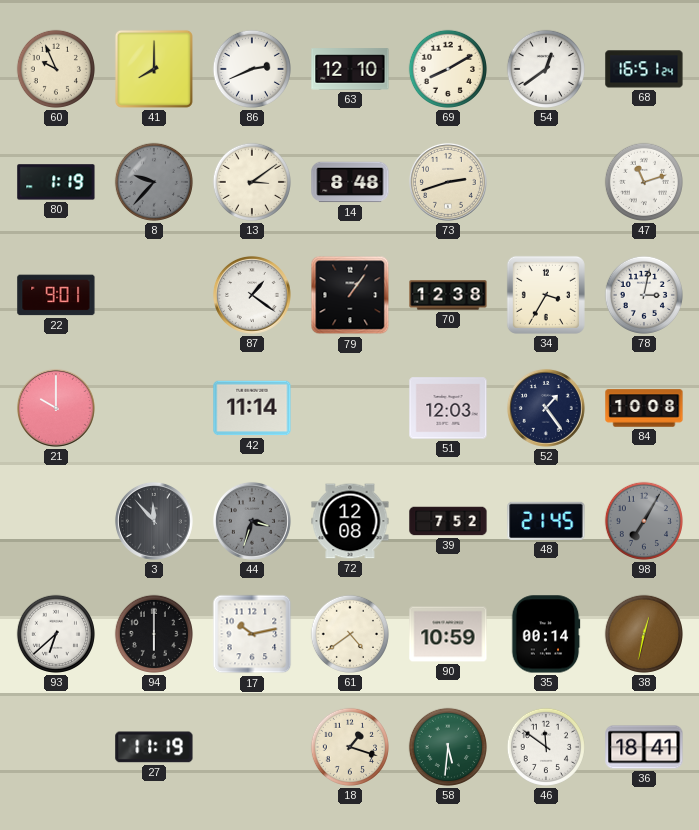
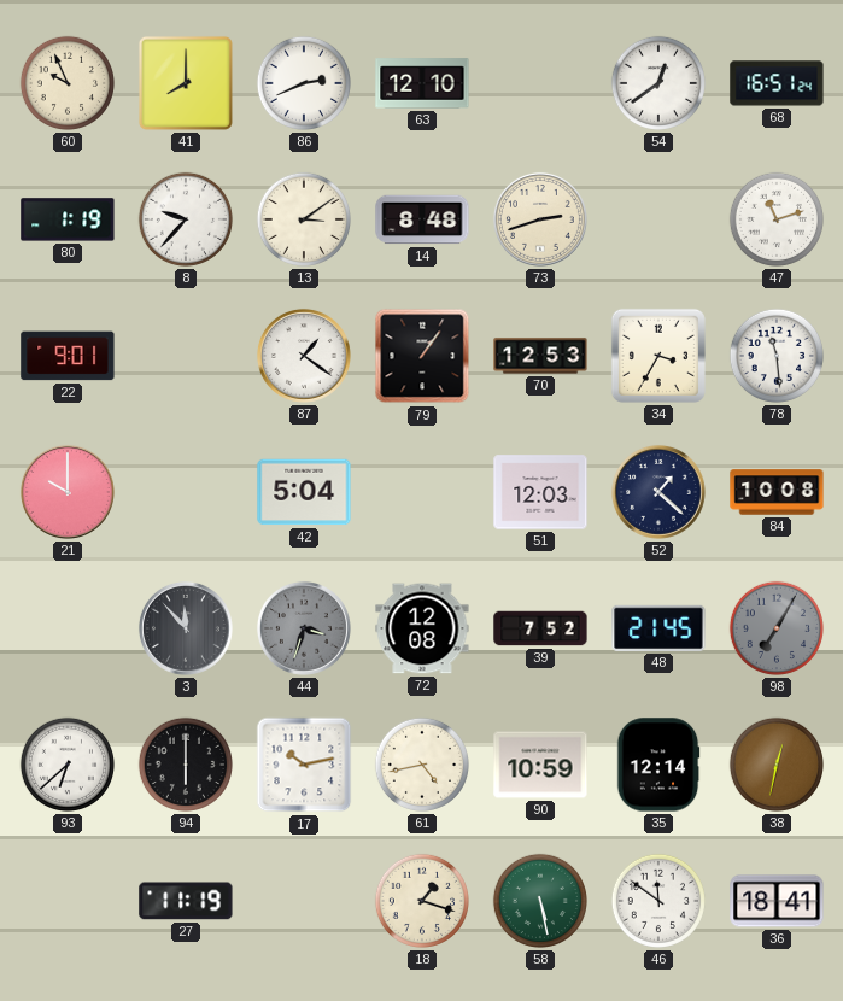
69: 8:10 -> none
8 dial: grey -> white
70: 12:38 -> 12:53
78: 3:02 -> 11:29
42: 11:14 -> 5:04
52: 1:24 -> 1:22
61: 4:39 -> 4:43
35: 00:14 -> 12:14
58: 5:31 -> 5:28
